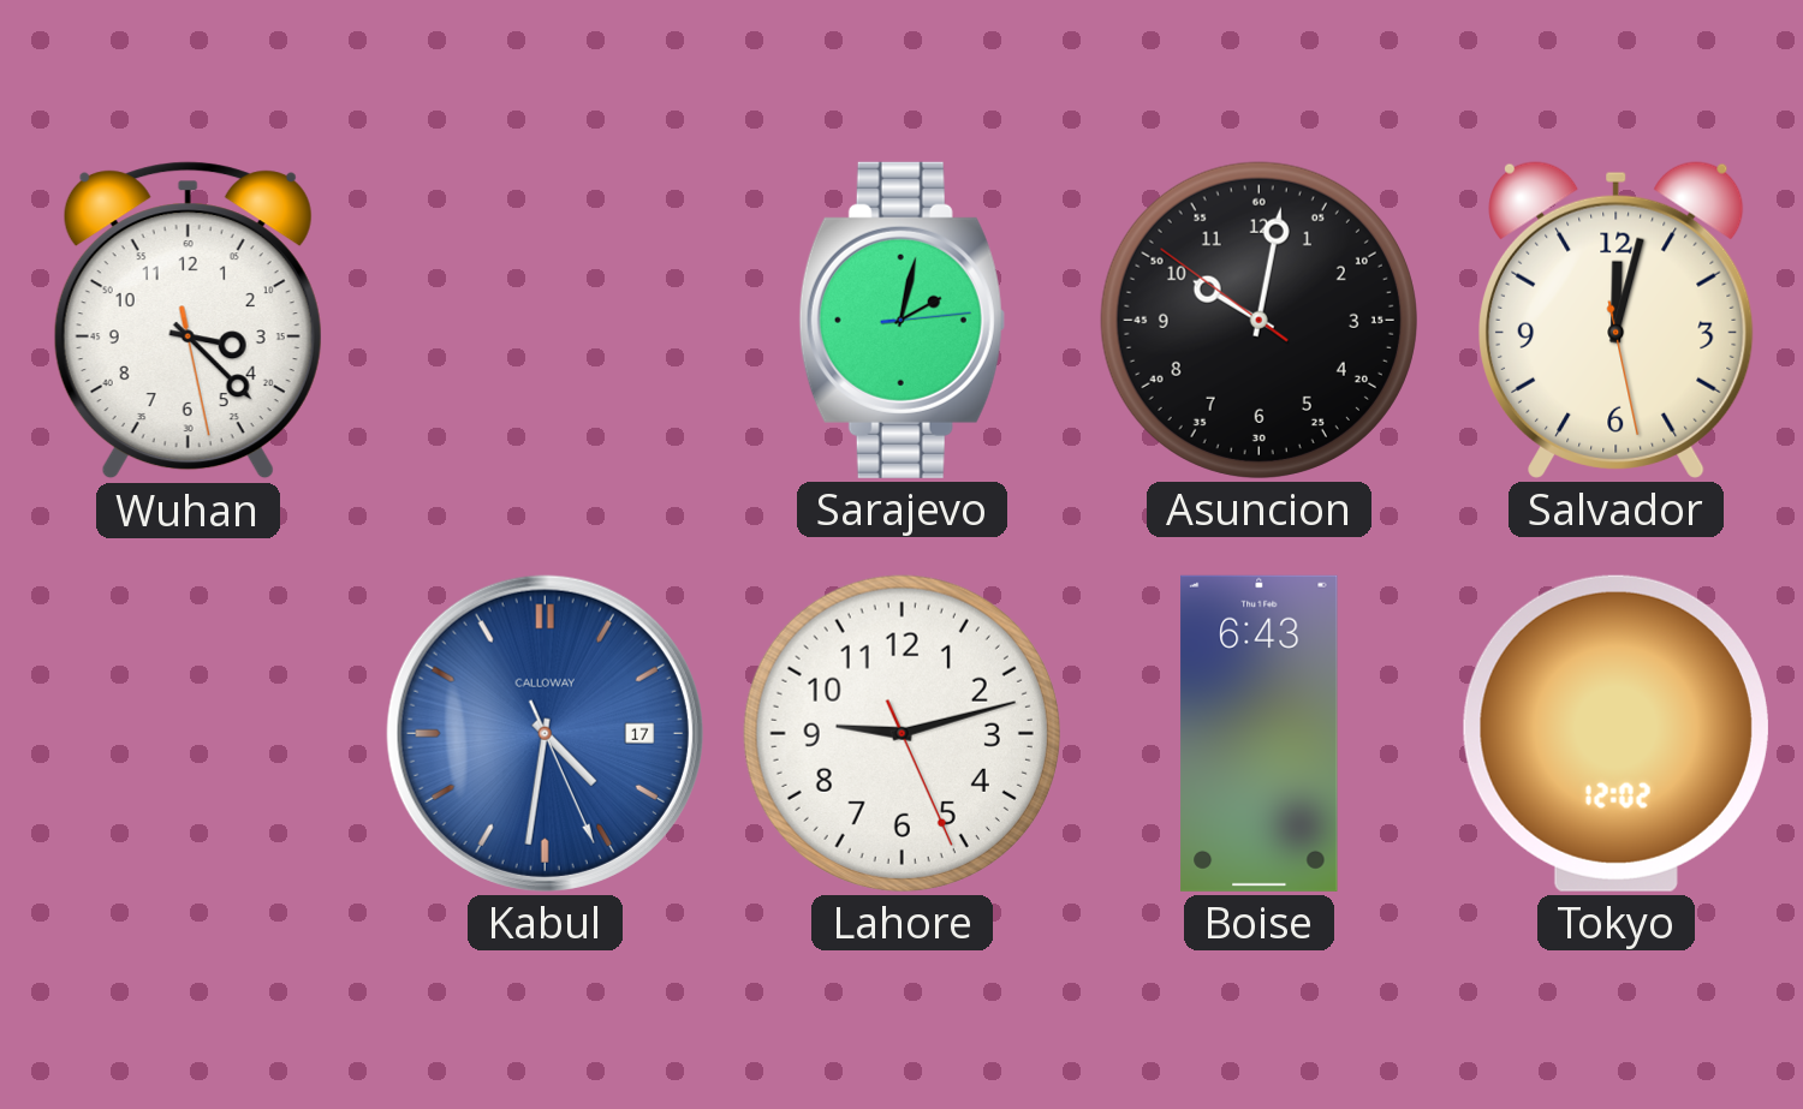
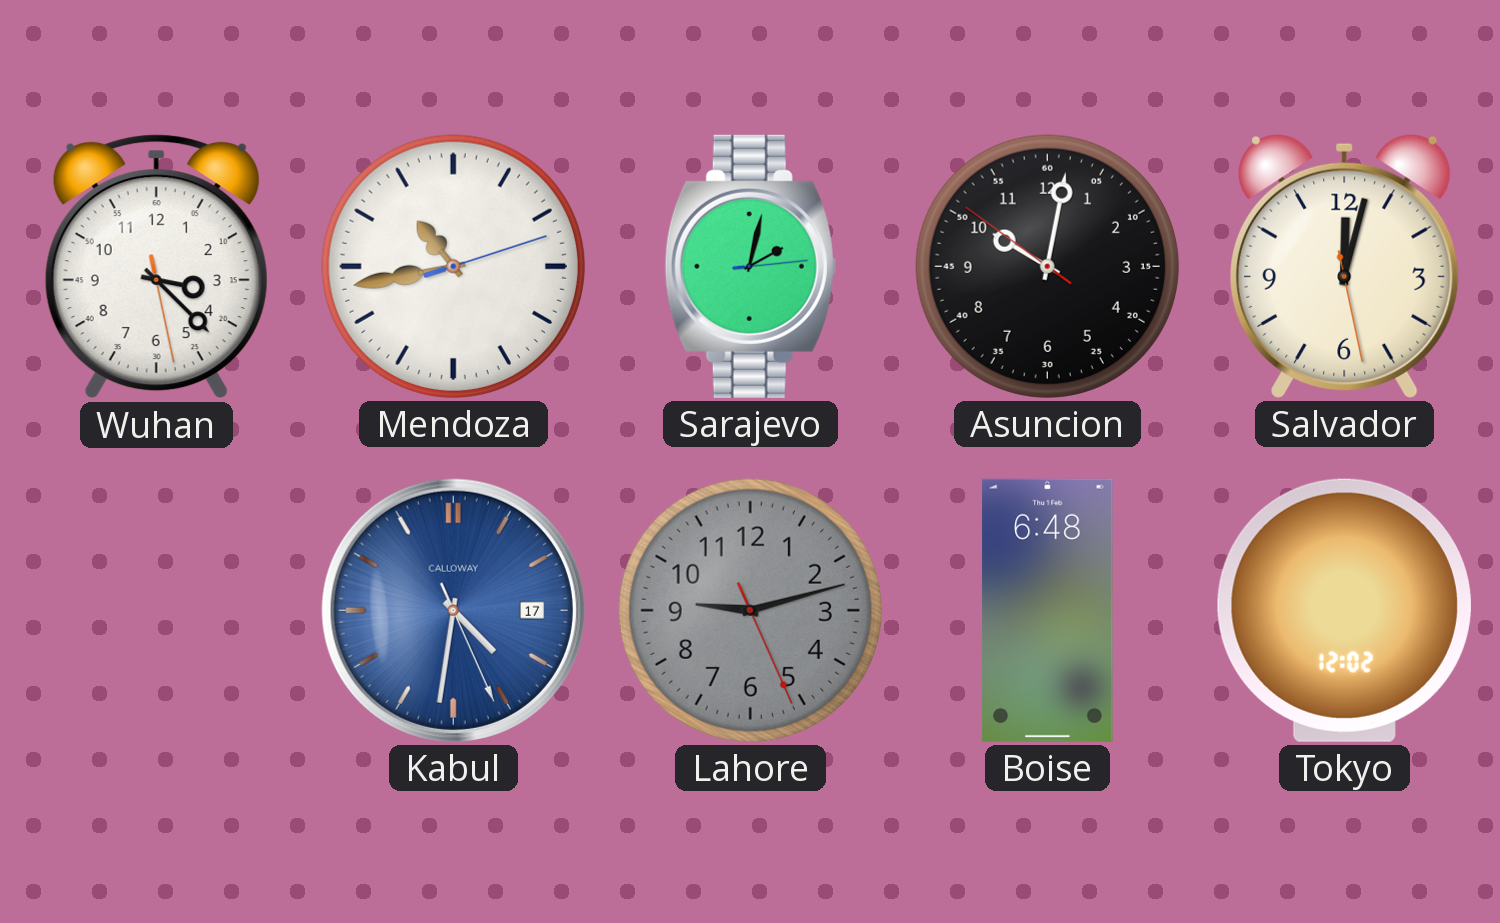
Mendoza: none -> 10:43
Lahore dial: white -> grey
Boise: 6:43 -> 6:48
